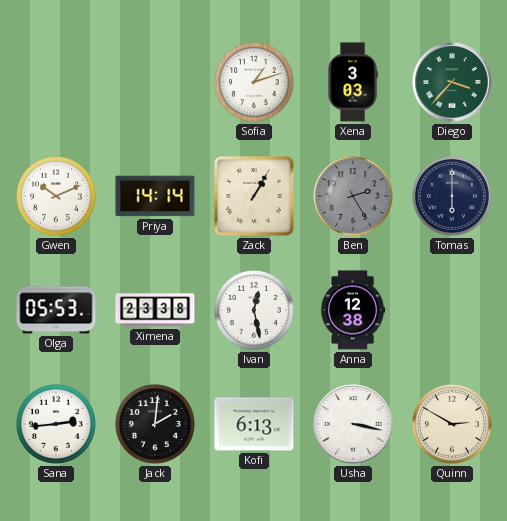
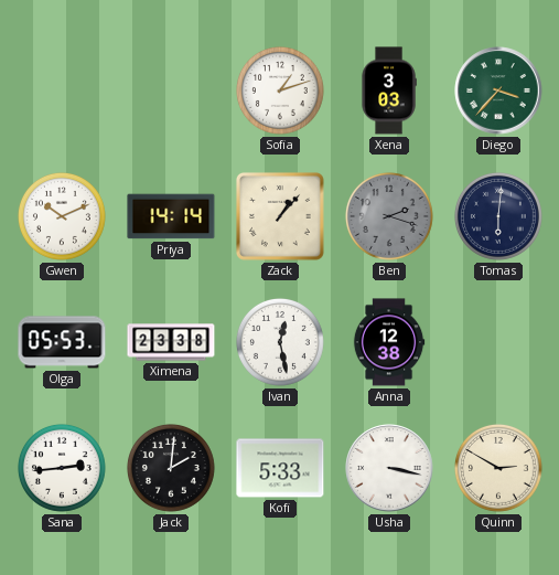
Zack: 1:05 -> 1:07
Ben: 2:25 -> 2:18
Tomas: 6:00 -> 6:01
Kofi: 6:13 -> 5:33
